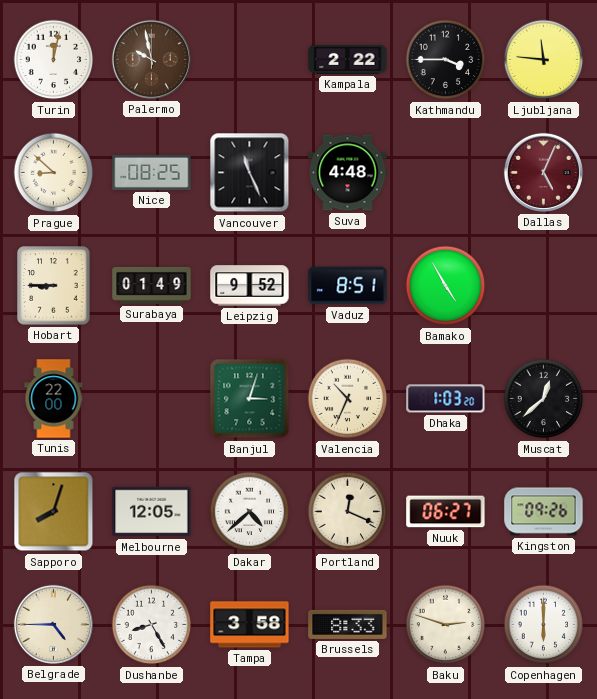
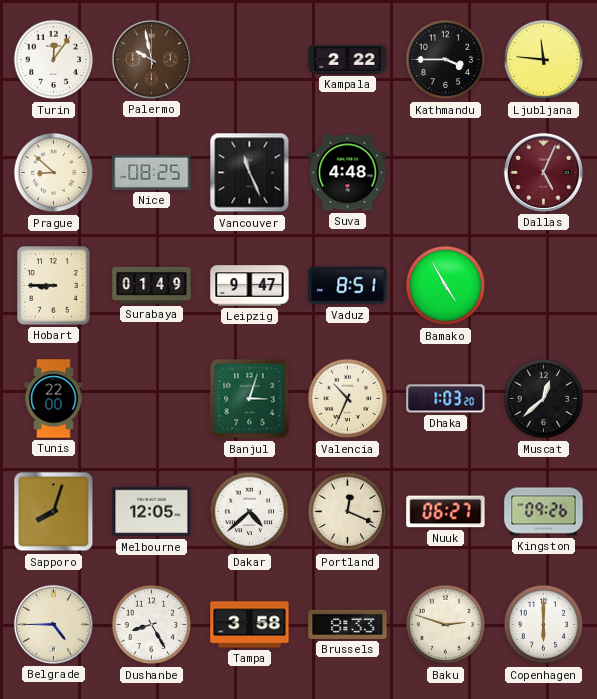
Turin: 12:02 -> 12:06
Leipzig: 9:52 -> 9:47
